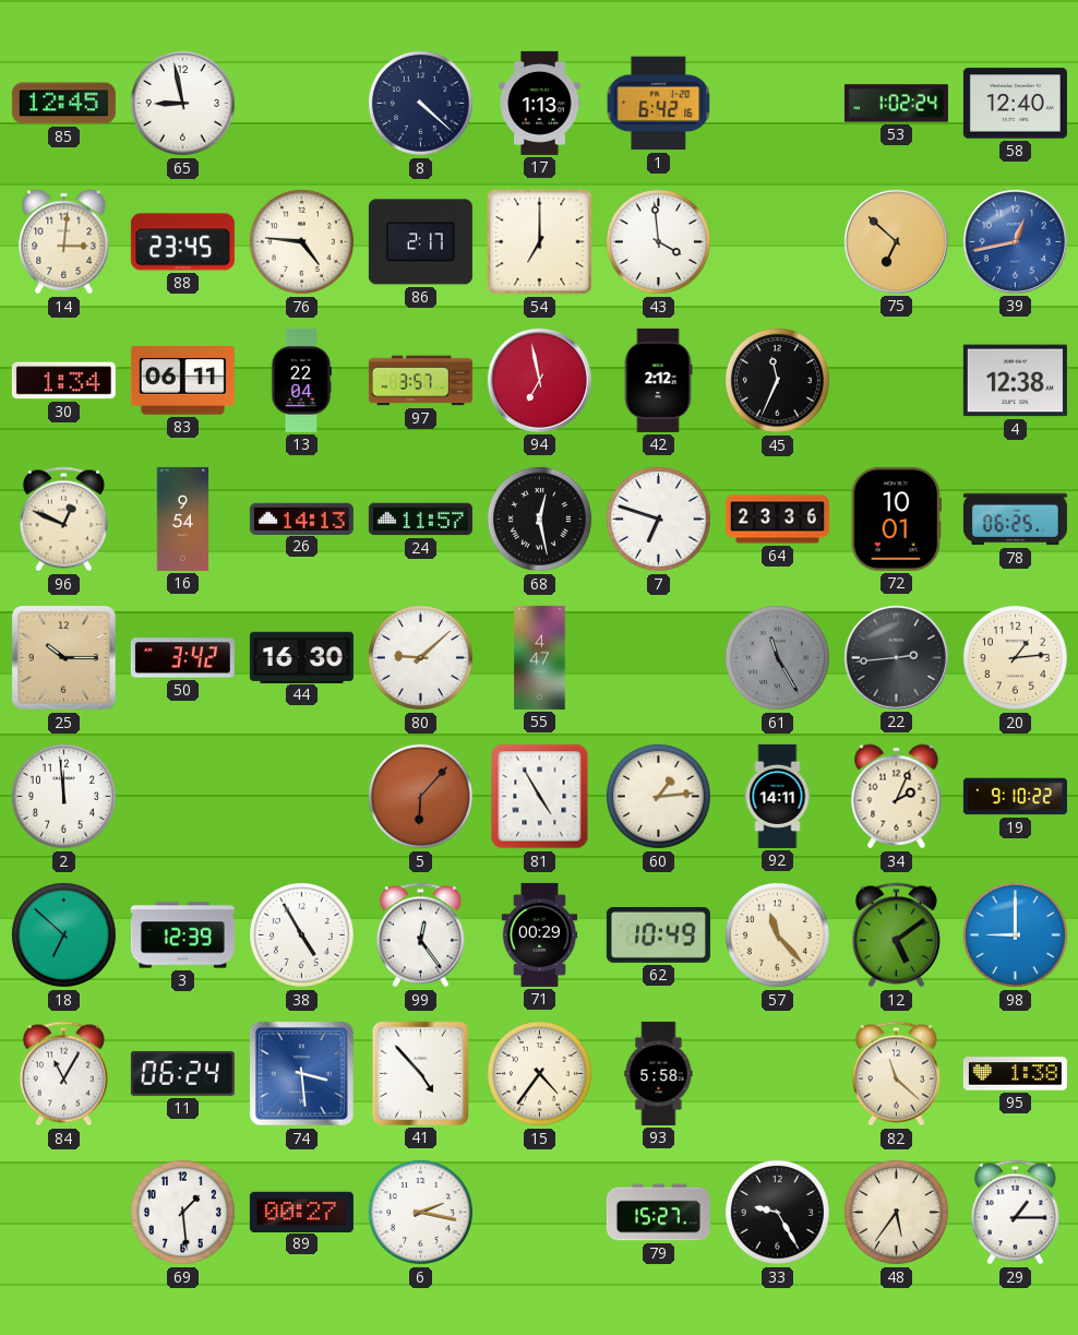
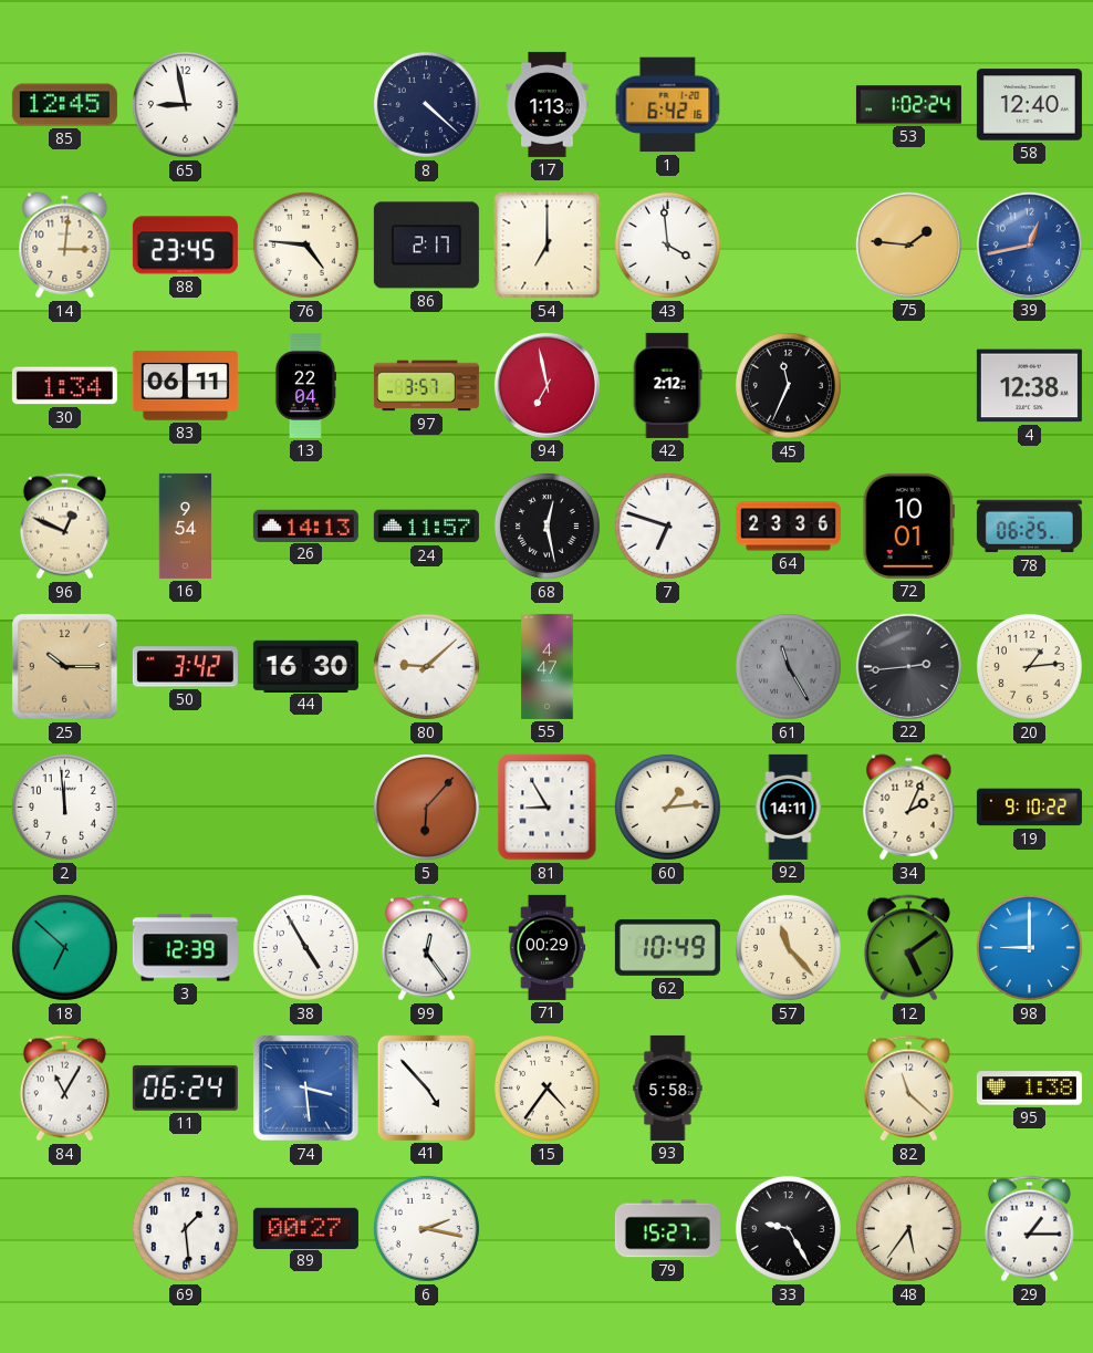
75: 6:52 -> 1:46
81: 4:55 -> 8:55
